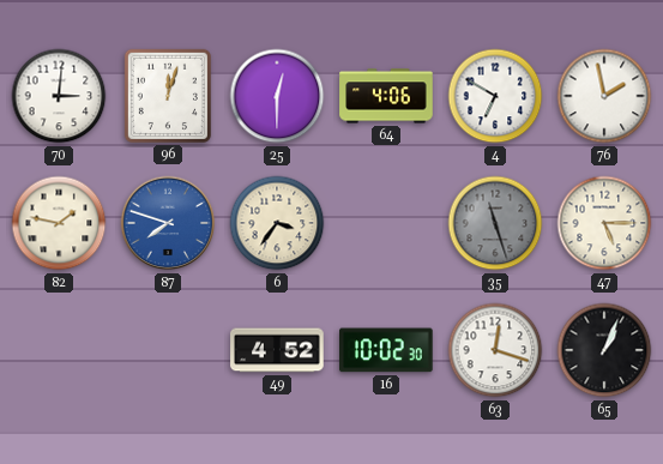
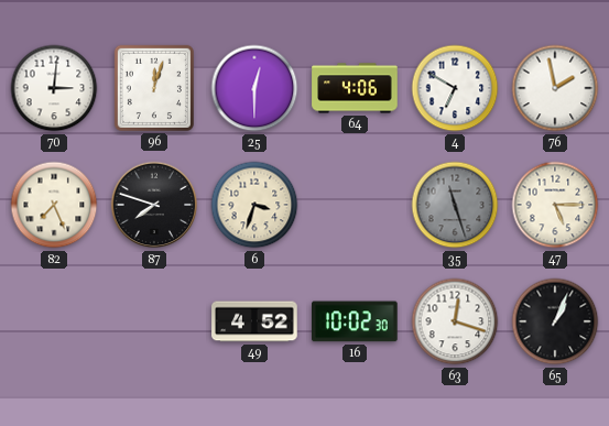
82: 1:47 -> 7:26
87 dial: blue -> black
6: 3:36 -> 3:33
